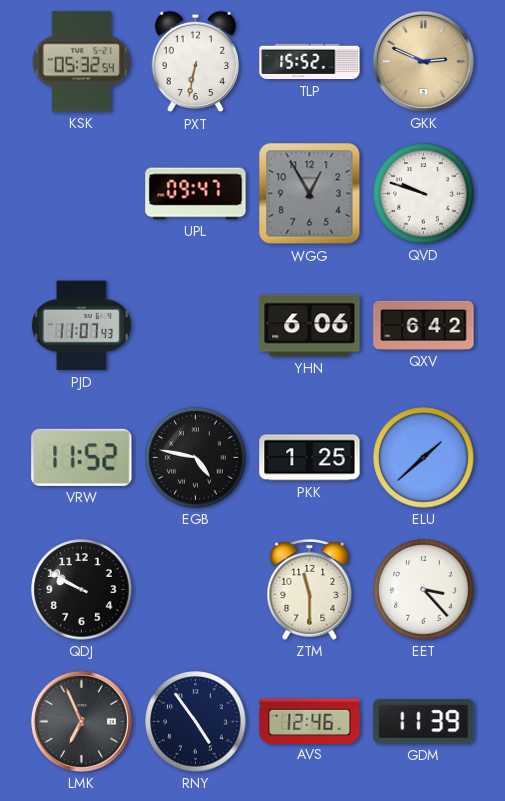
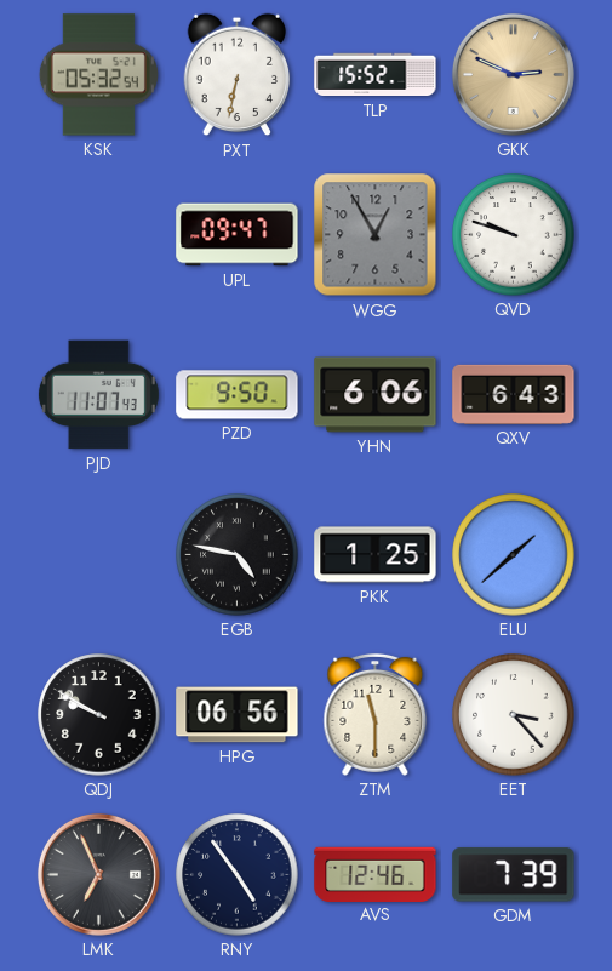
PZD: none -> 9:50
QXV: 6:42 -> 6:43
VRW: 11:52 -> none
HPG: none -> 06:56
GDM: 11:39 -> 7:39
